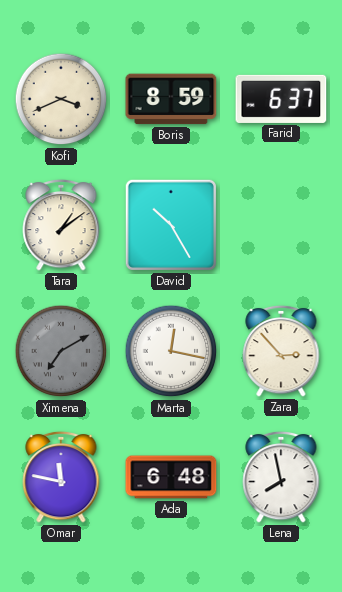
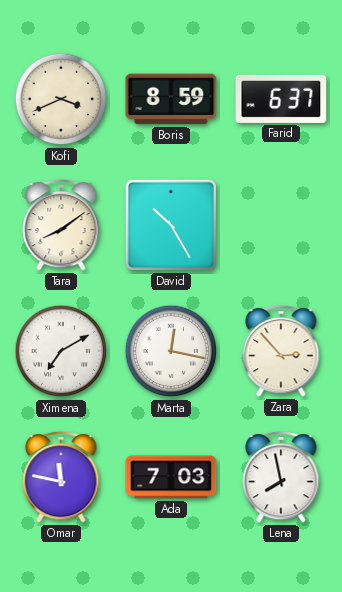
Tara: 1:09 -> 8:09
Ximena dial: grey -> white
Ada: 6:48 -> 7:03
